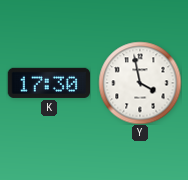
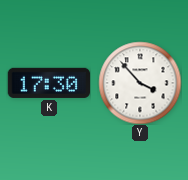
Y: 3:58 -> 3:53
